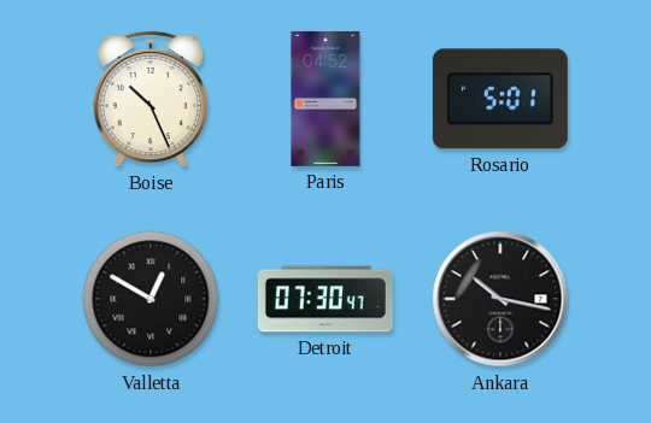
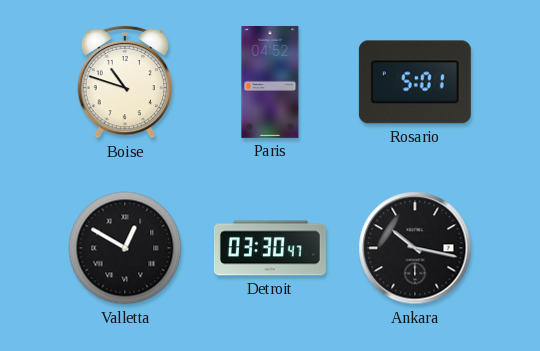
Boise: 10:26 -> 10:48
Detroit: 07:30 -> 03:30
